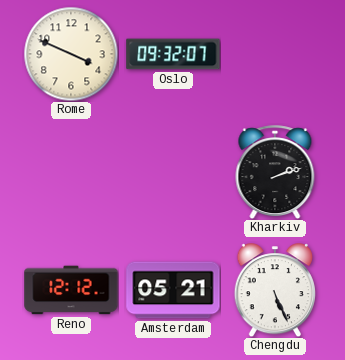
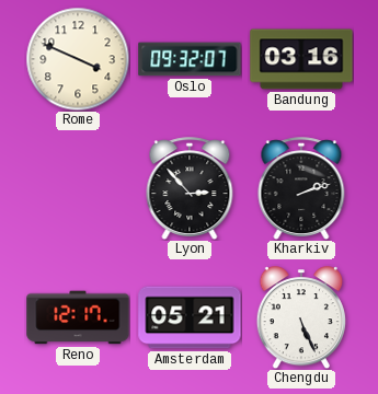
Bandung: none -> 03:16
Lyon: none -> 2:53
Reno: 12:12 -> 12:17
